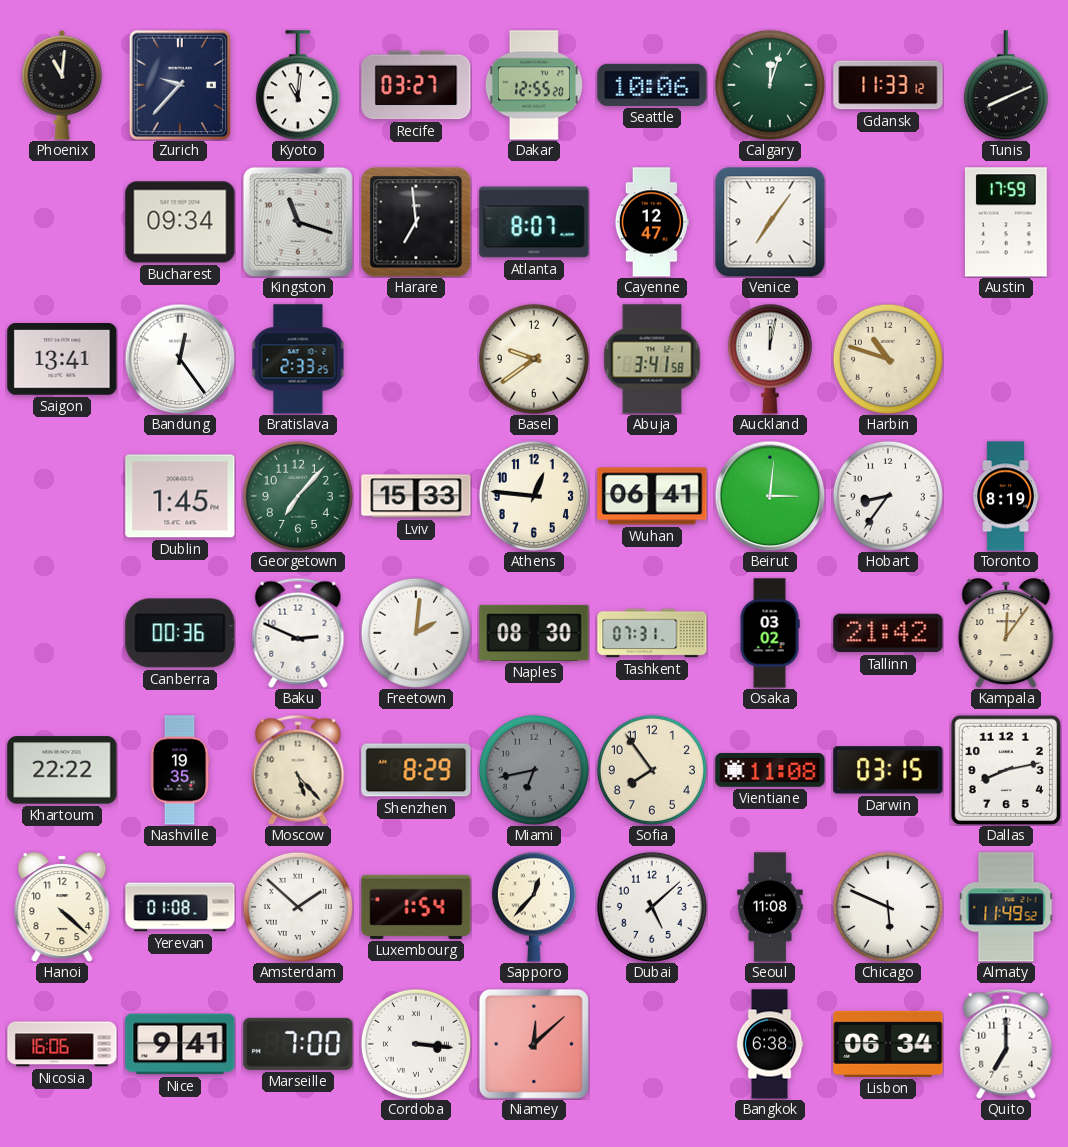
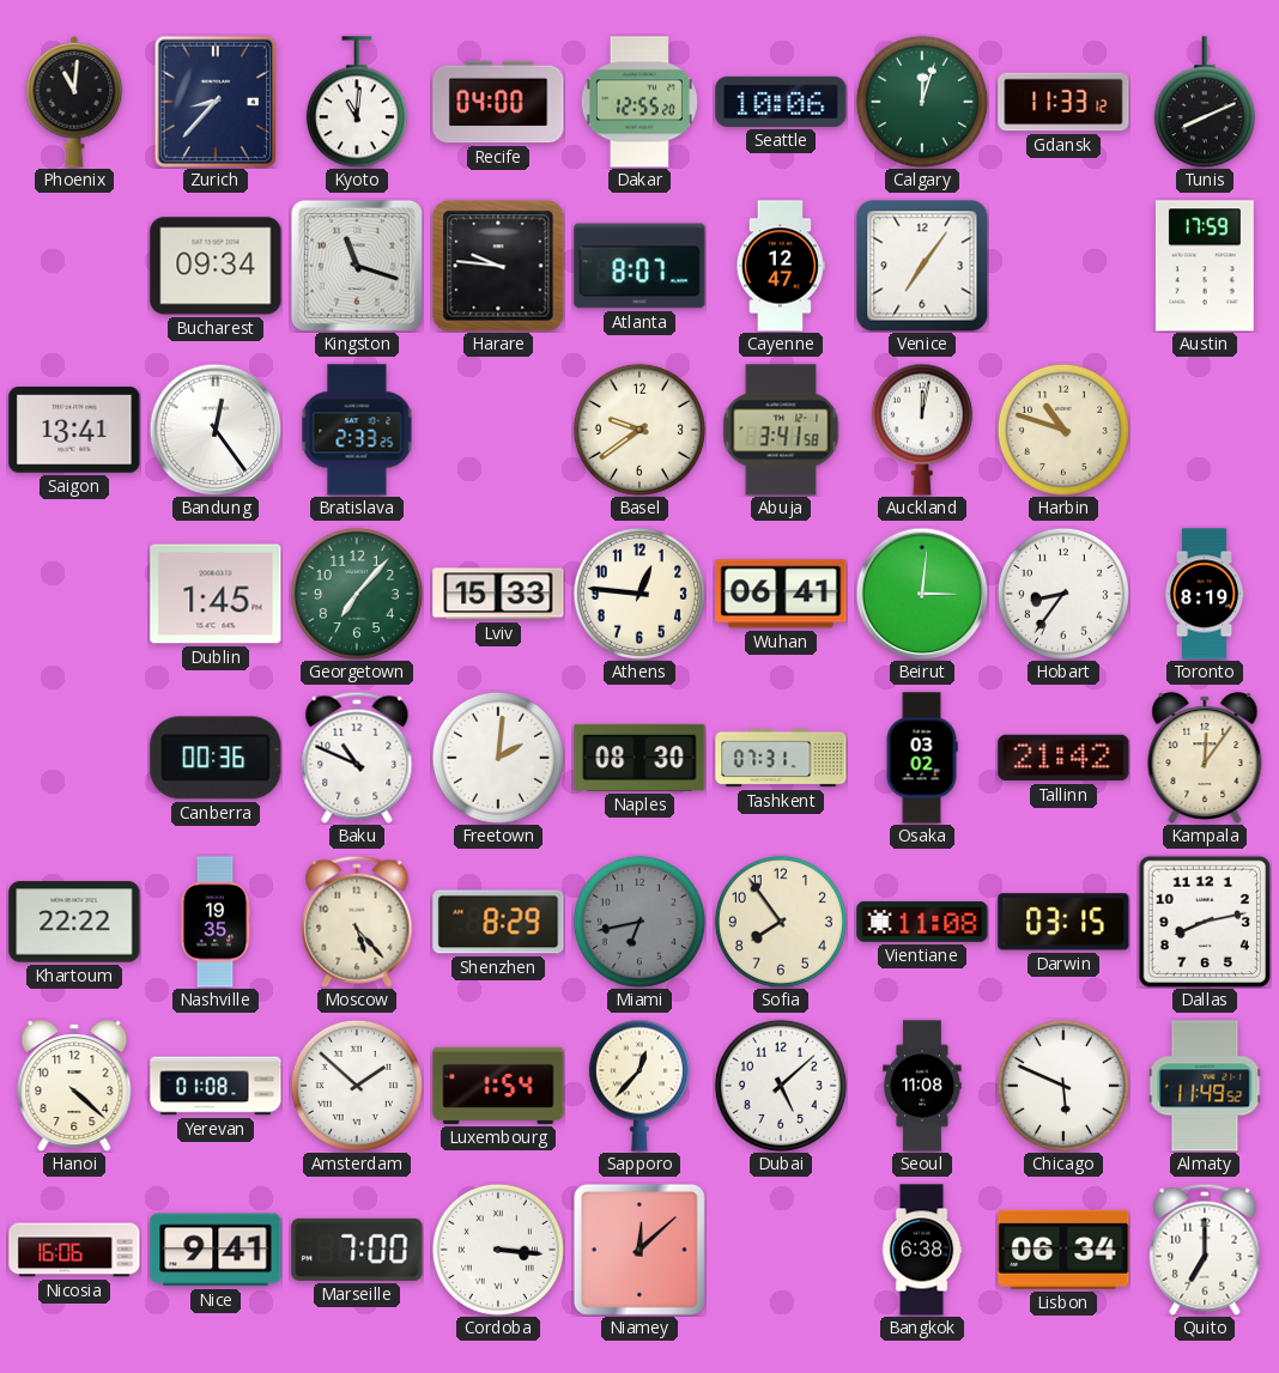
Zurich: 9:37 -> 8:37
Recife: 03:27 -> 04:00
Harare: 6:59 -> 9:46
Baku: 2:49 -> 10:49
